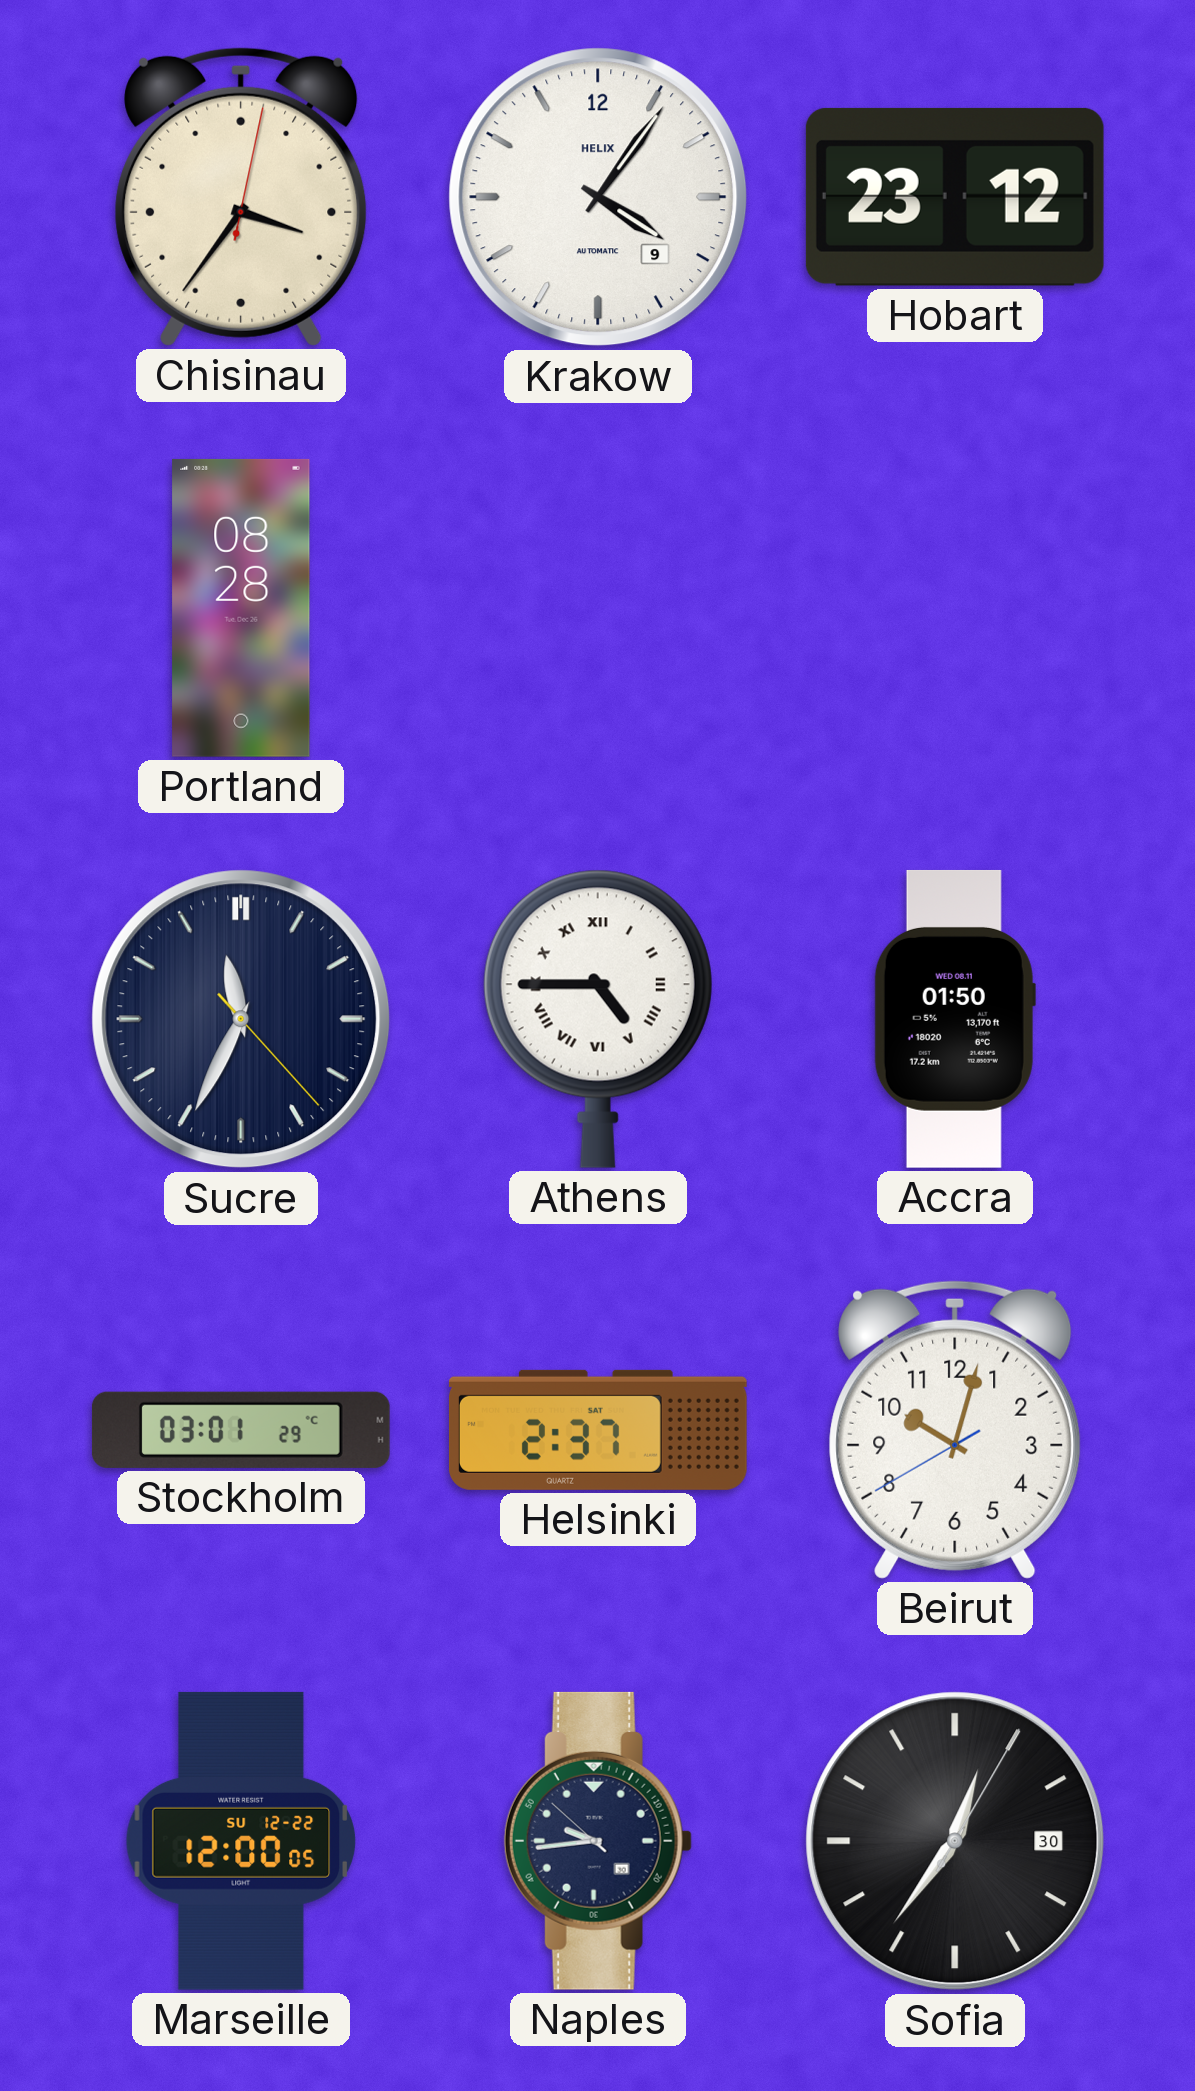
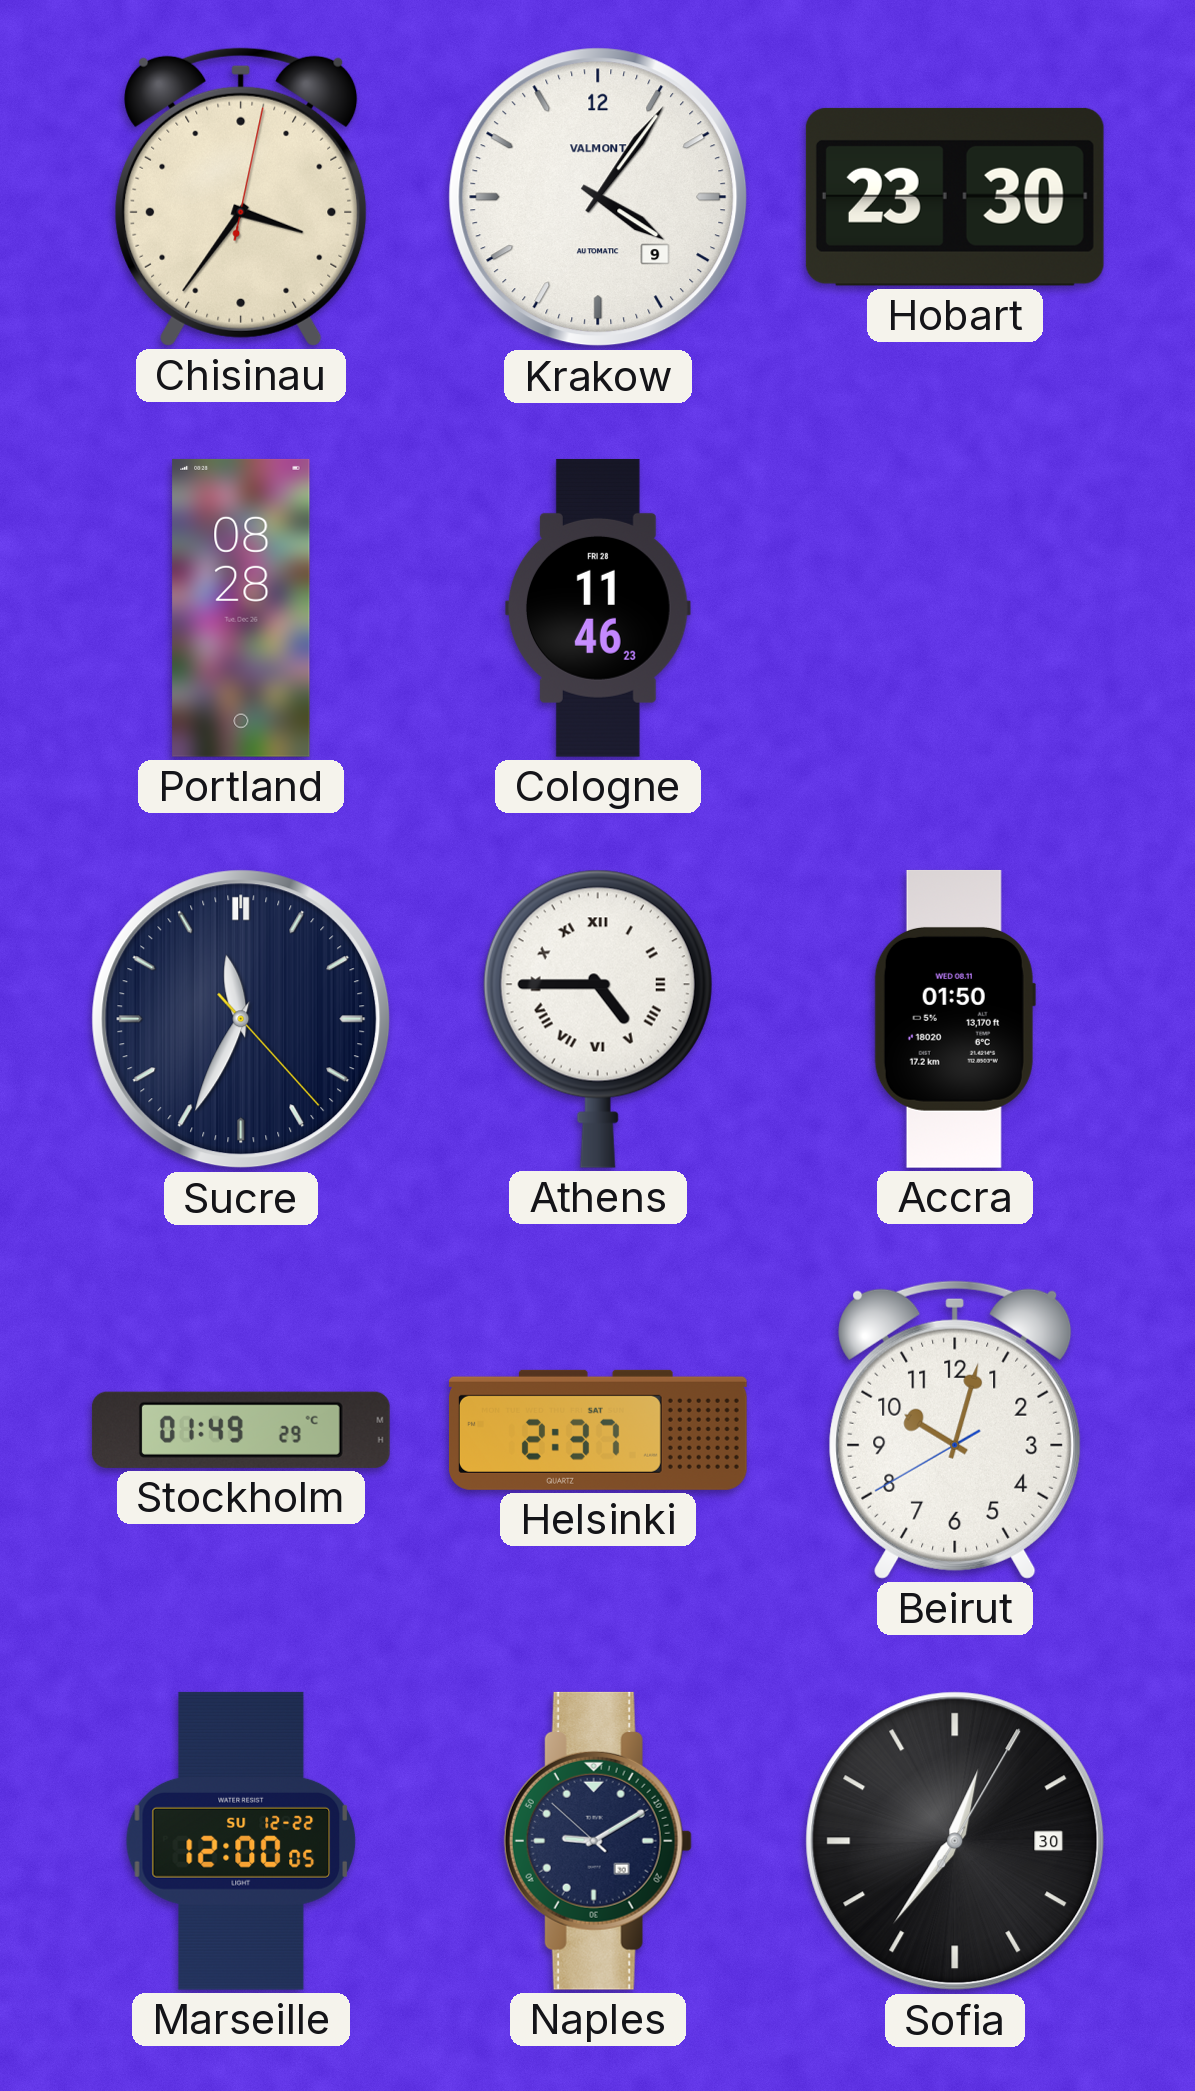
Krakow brand: HELIX -> VALMONT
Hobart: 23:12 -> 23:30
Cologne: none -> 11:46
Stockholm: 03:01 -> 01:49
Naples: 9:43 -> 9:09
